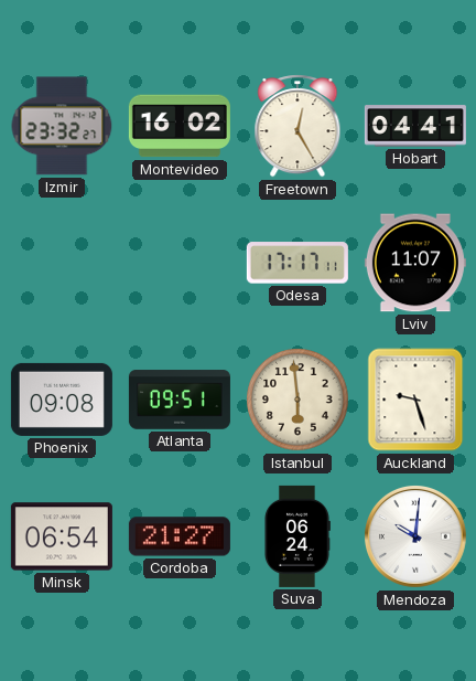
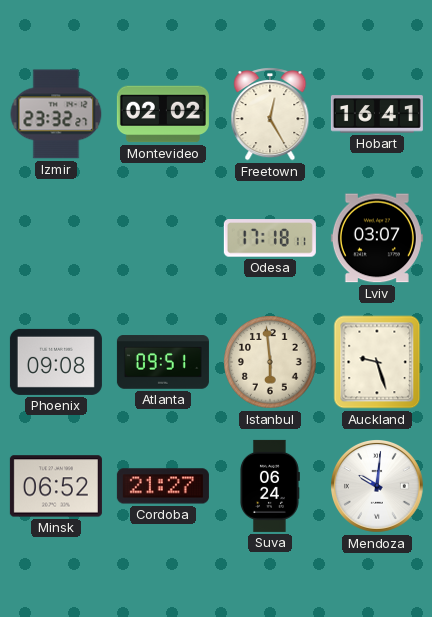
Montevideo: 16:02 -> 02:02
Hobart: 04:41 -> 16:41
Odesa: 17:17 -> 17:18
Lviv: 11:07 -> 03:07
Minsk: 06:54 -> 06:52
